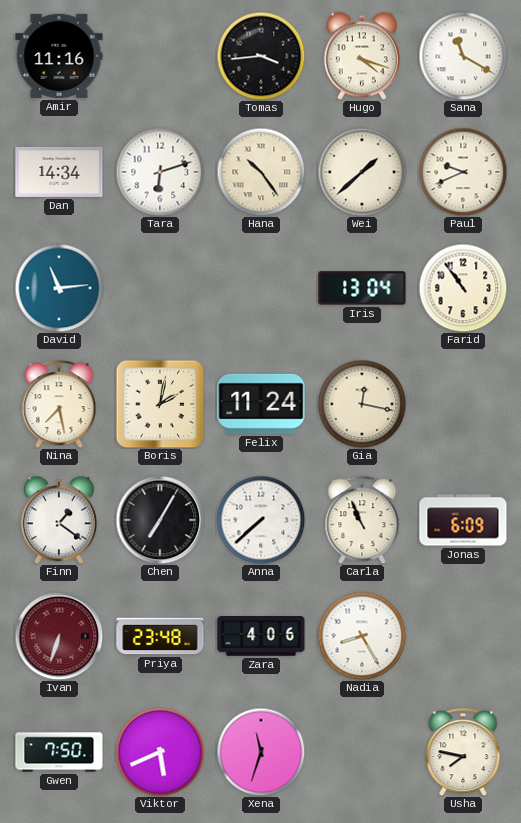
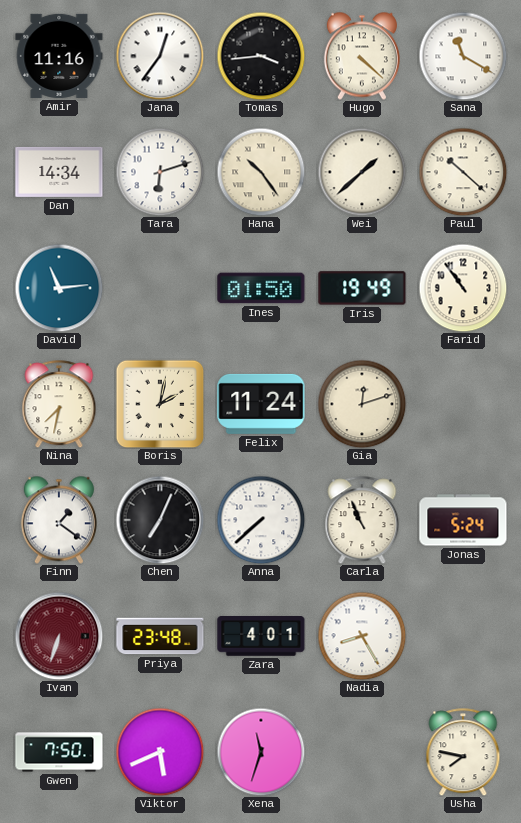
Jana: none -> 12:36
Hugo: 4:18 -> 4:22
Paul: 9:41 -> 10:22
Ines: none -> 01:50
Iris: 13:04 -> 19:49
Nina: 7:28 -> 7:32
Gia: 12:17 -> 12:12
Chen: 7:05 -> 7:04
Jonas: 6:09 -> 5:24
Zara: 4:06 -> 4:01
